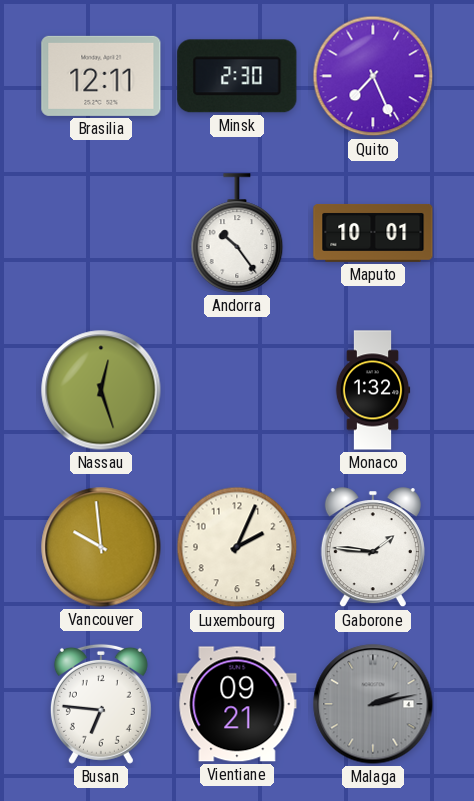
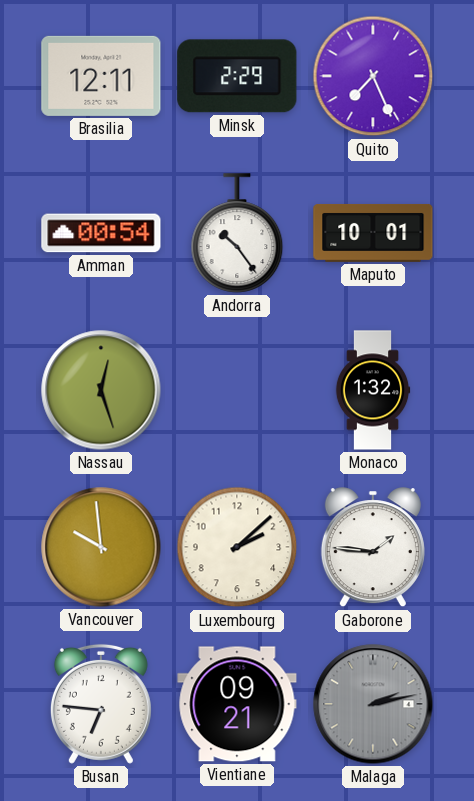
Minsk: 2:30 -> 2:29
Amman: none -> 00:54
Luxembourg: 2:04 -> 2:08
